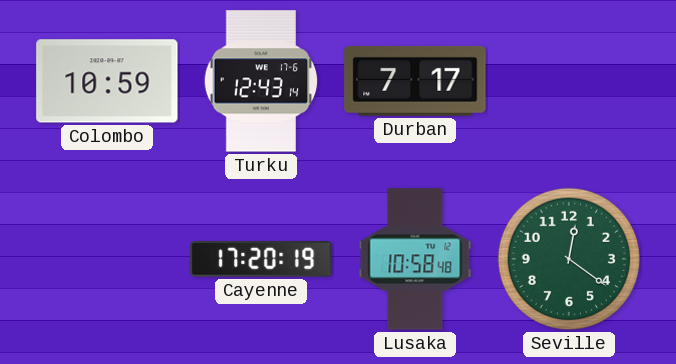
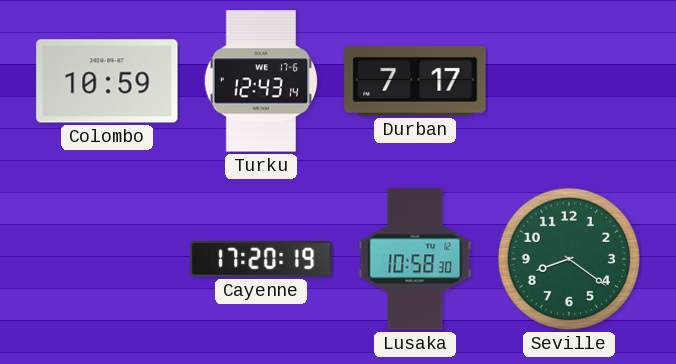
Lusaka: 10:58:48 -> 10:58:30
Seville: 12:21 -> 8:21
